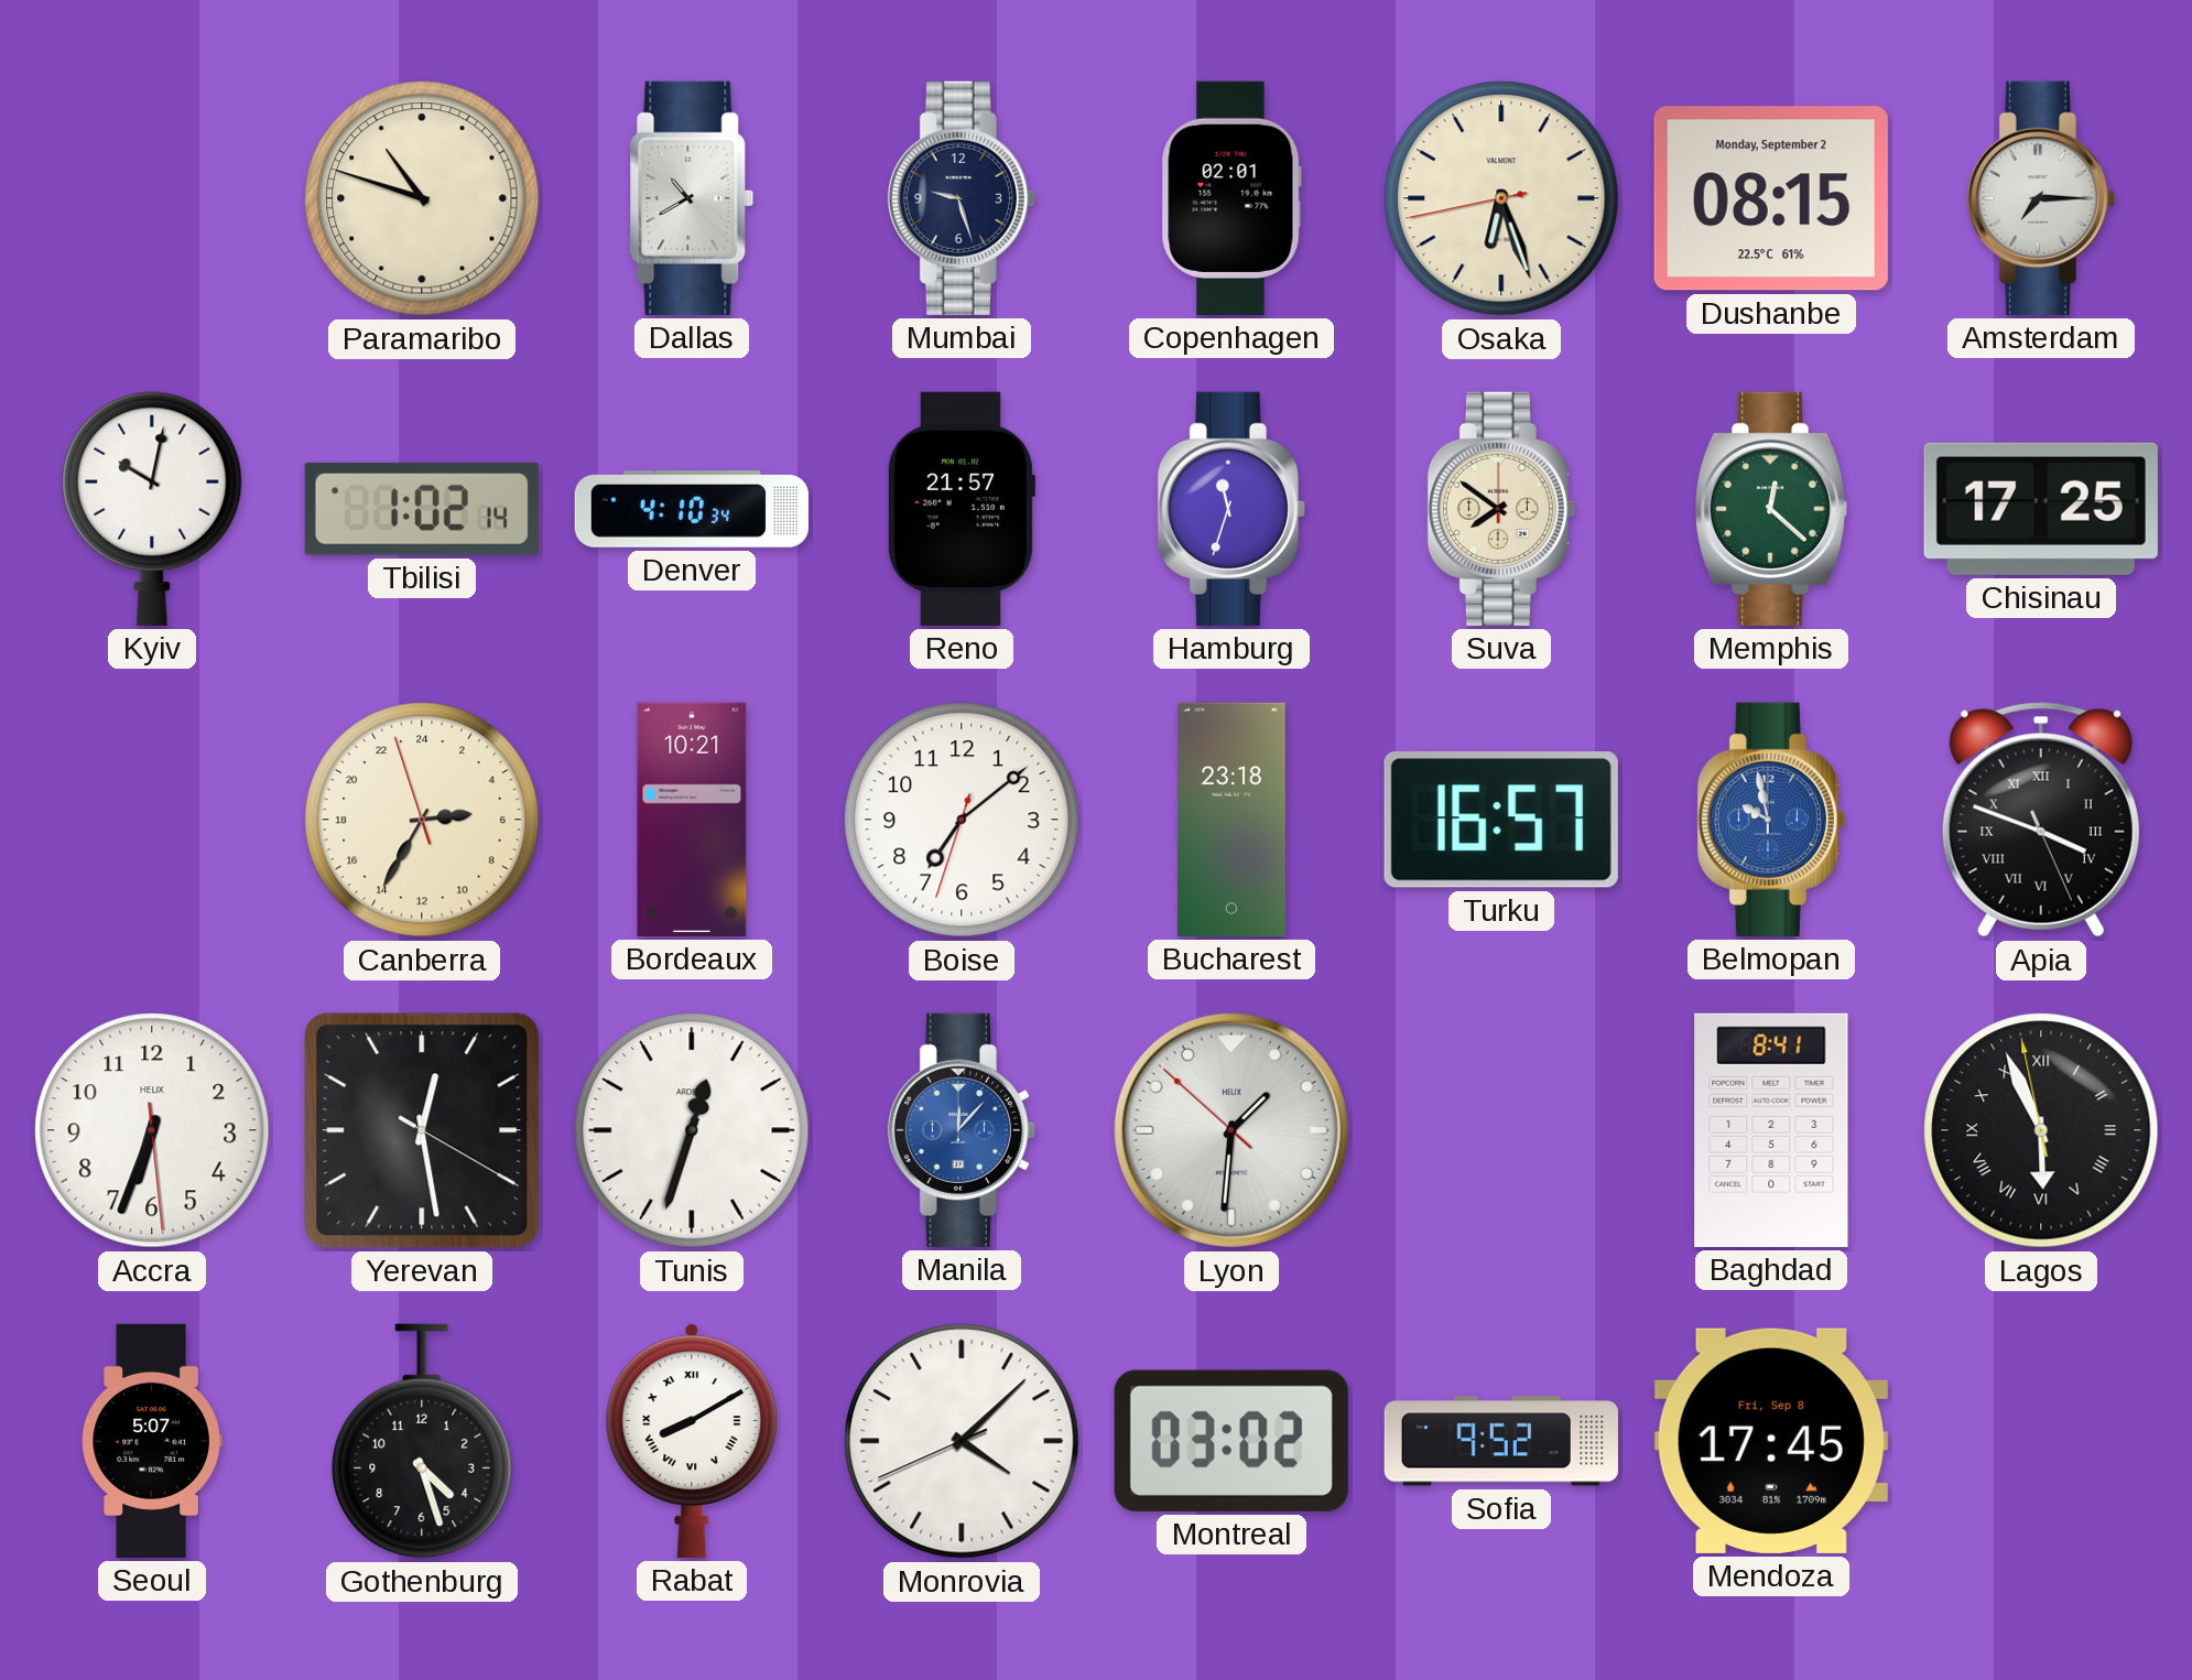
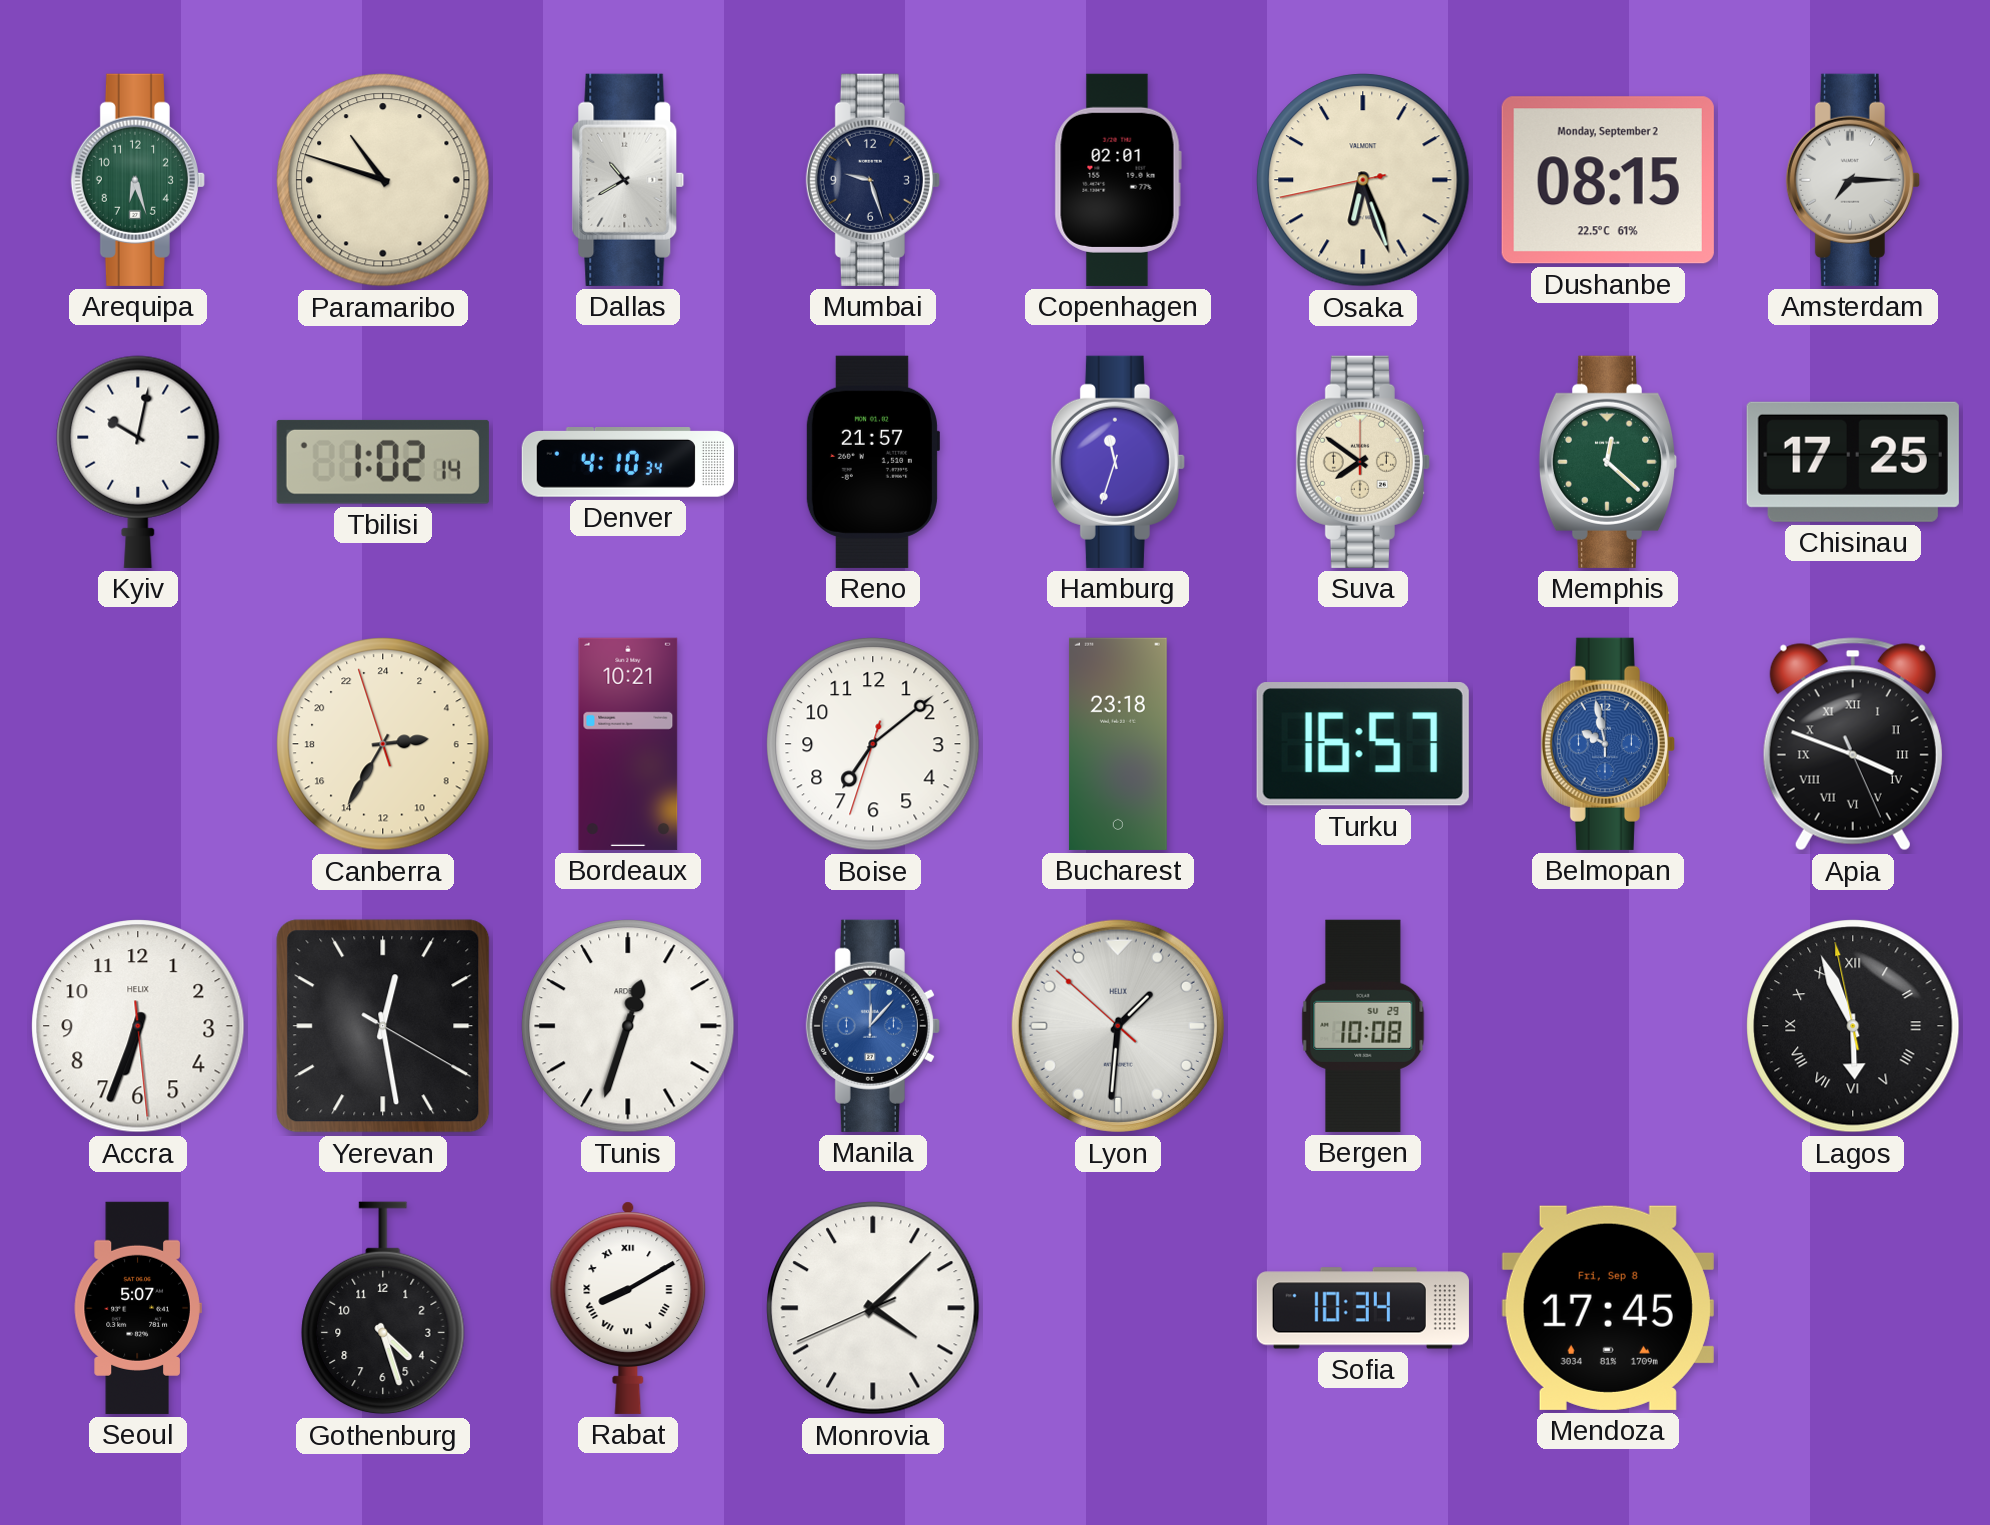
Arequipa: none -> 6:27
Bergen: none -> 10:08
Baghdad: 8:41 -> none
Montreal: 03:02 -> none
Sofia: 9:52 -> 10:34
